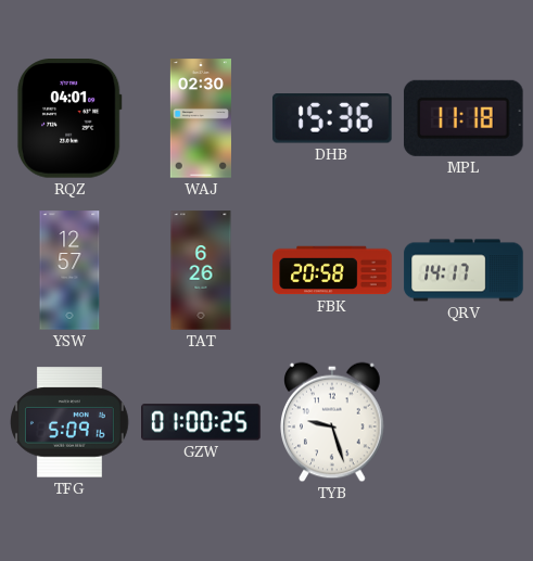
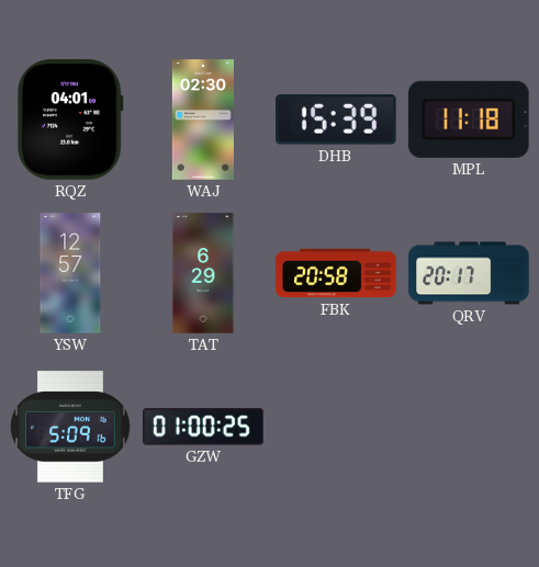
DHB: 15:36 -> 15:39
TAT: 6:26 -> 6:29
QRV: 14:17 -> 20:17
TYB: 9:27 -> none
